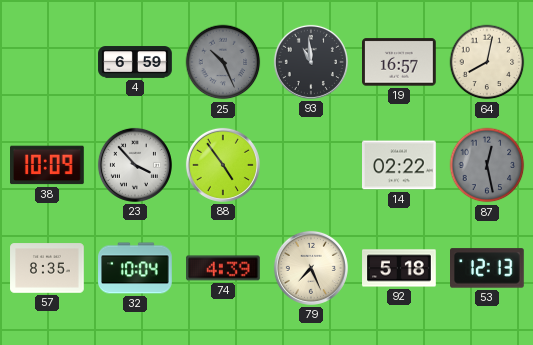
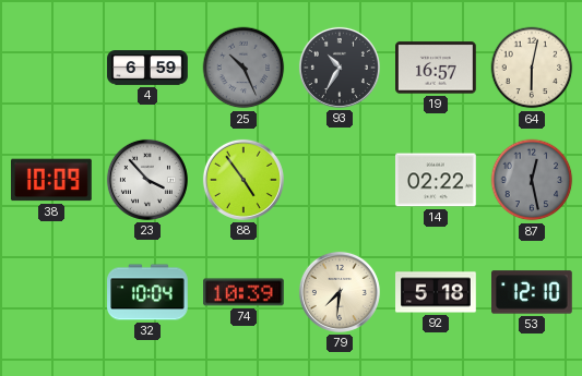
93: 10:59 -> 10:35
64: 8:02 -> 6:02
57: 8:35 -> none
74: 4:39 -> 10:39
79: 7:26 -> 7:31
53: 12:13 -> 12:10
